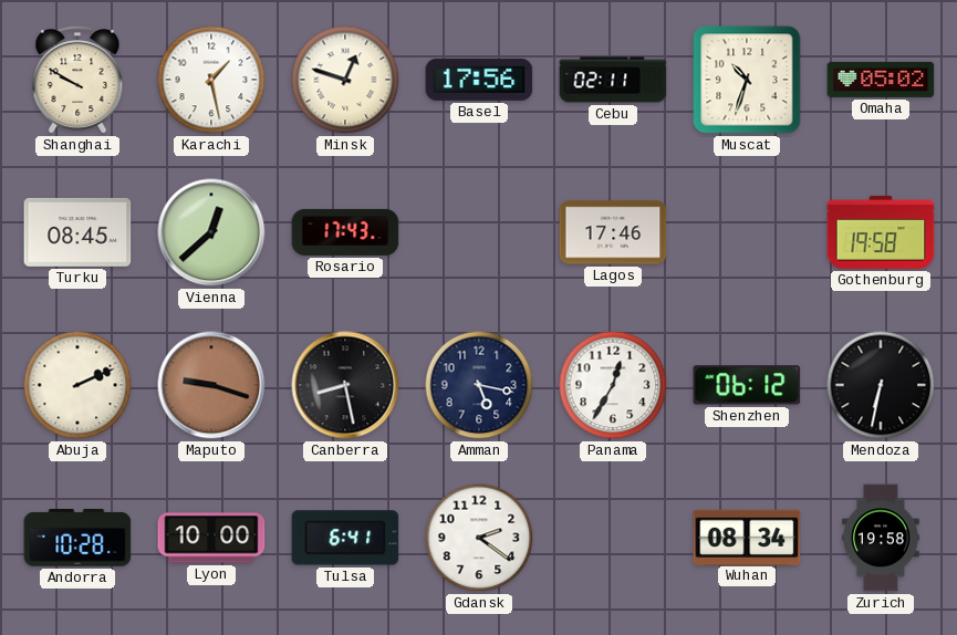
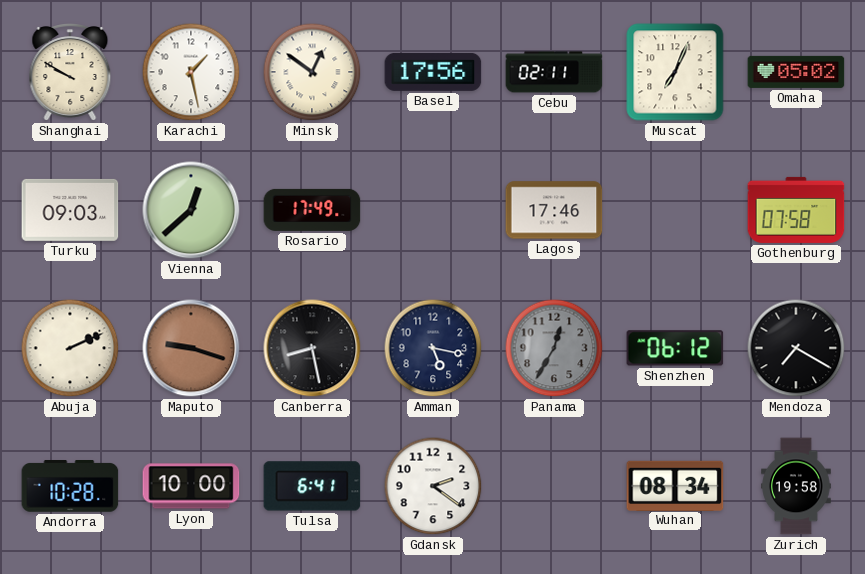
Minsk: 12:48 -> 12:51
Muscat: 10:33 -> 7:04
Turku: 08:45 -> 09:03
Rosario: 17:43 -> 17:49
Gothenburg: 19:58 -> 07:58
Panama dial: white -> grey
Mendoza: 6:32 -> 7:20
